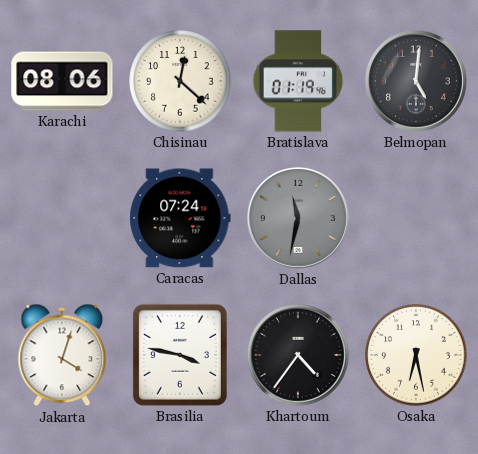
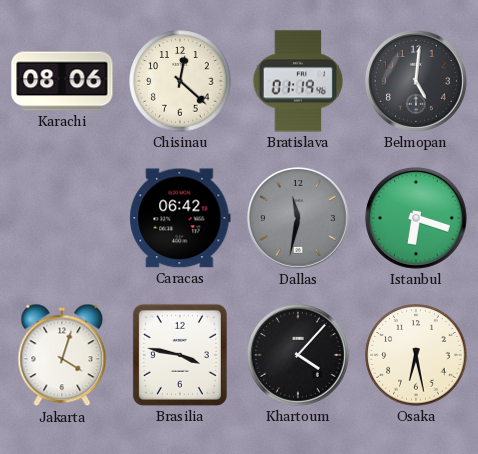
Caracas: 07:24 -> 06:42
Istanbul: none -> 6:18
Khartoum: 4:36 -> 4:07
